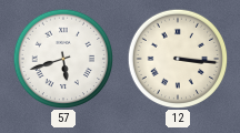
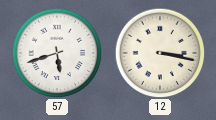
12: 3:16 -> 3:17
